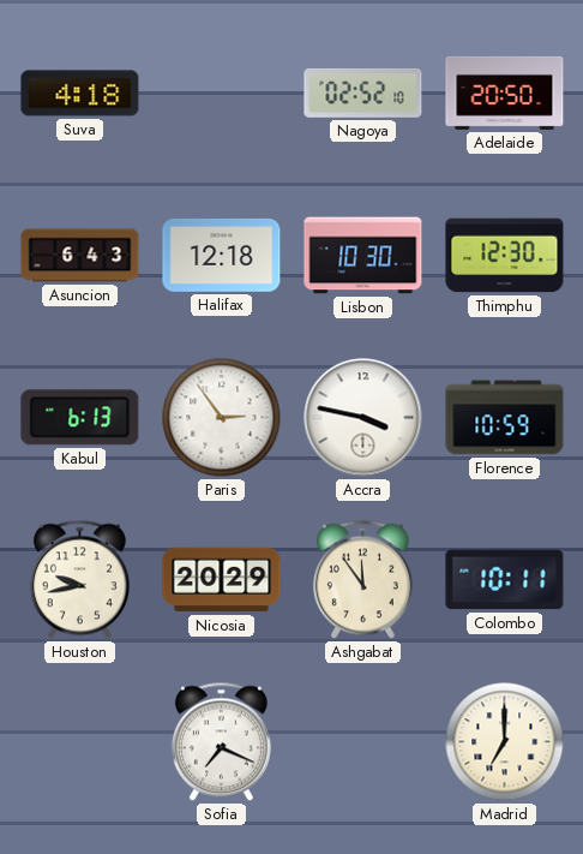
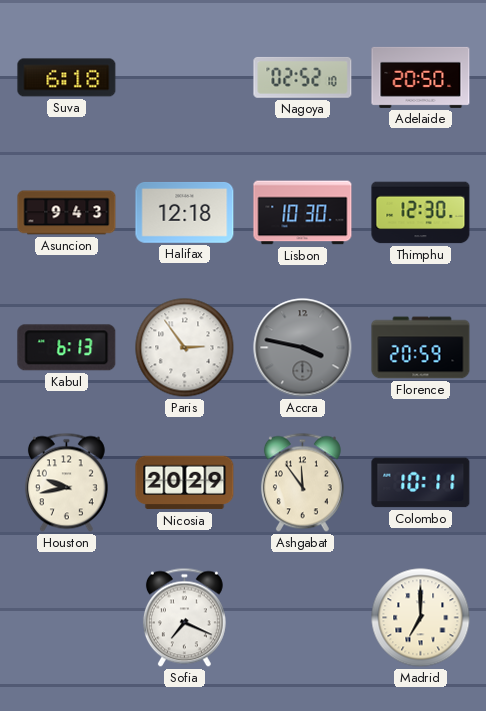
Suva: 4:18 -> 6:18
Asuncion: 6:43 -> 9:43
Accra dial: white -> grey
Florence: 10:59 -> 20:59
